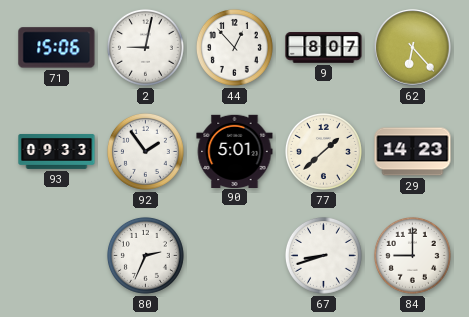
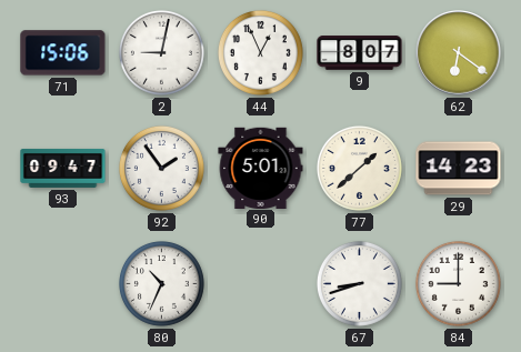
44: 12:53 -> 12:56
62: 6:23 -> 6:21
93: 09:33 -> 09:47
80: 2:34 -> 10:34
